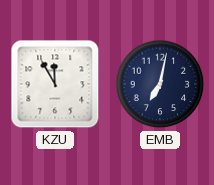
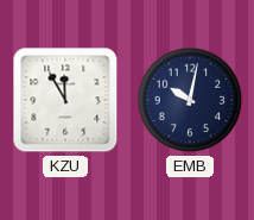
EMB: 7:02 -> 10:02
